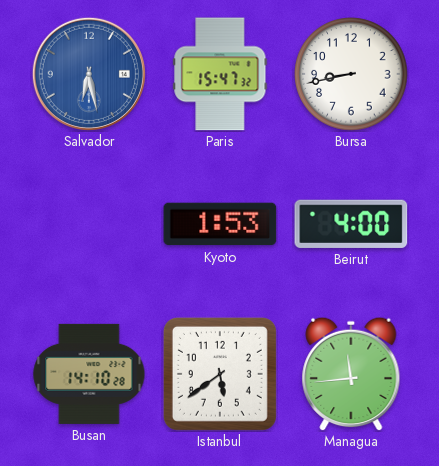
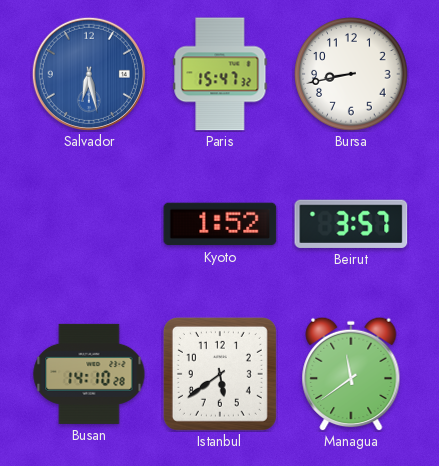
Kyoto: 1:53 -> 1:52
Beirut: 4:00 -> 3:57
Managua: 11:44 -> 11:39
